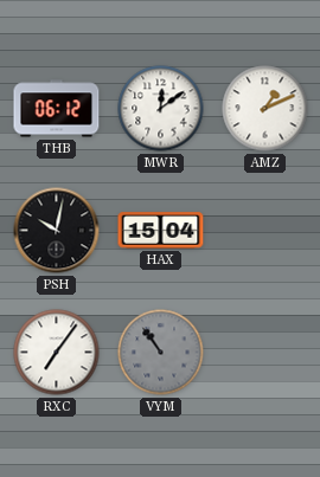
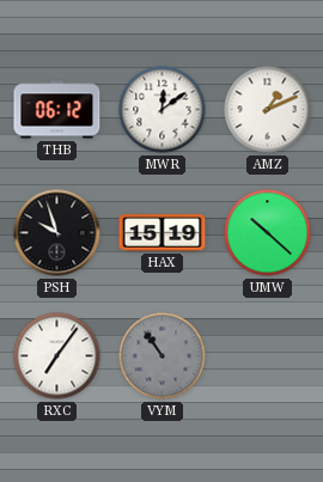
PSH: 10:02 -> 9:57
HAX: 15:04 -> 15:19
UMW: none -> 10:22
